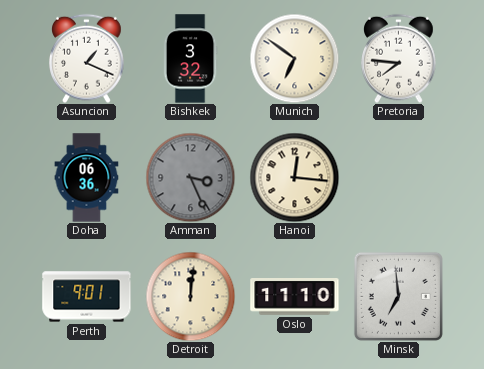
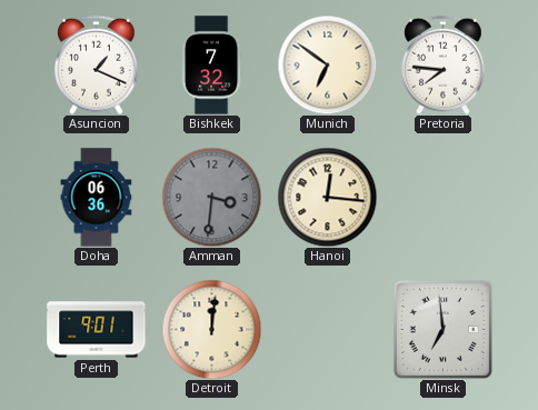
Bishkek: 3:32 -> 7:32
Amman: 3:26 -> 3:31
Oslo: 11:10 -> none
